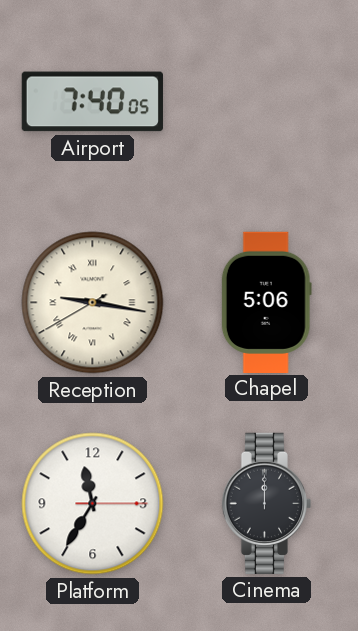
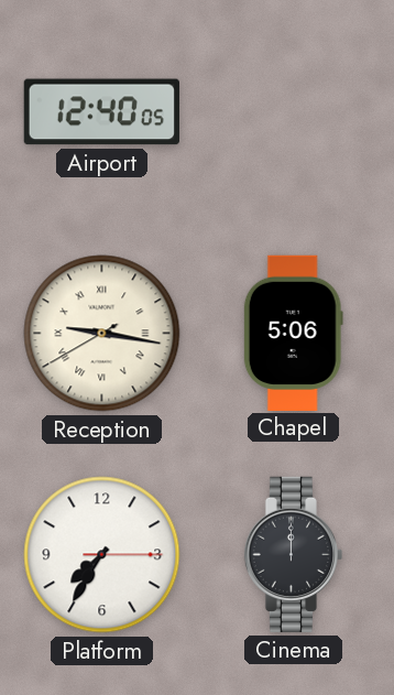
Airport: 7:40 -> 12:40
Platform: 11:35 -> 7:35
